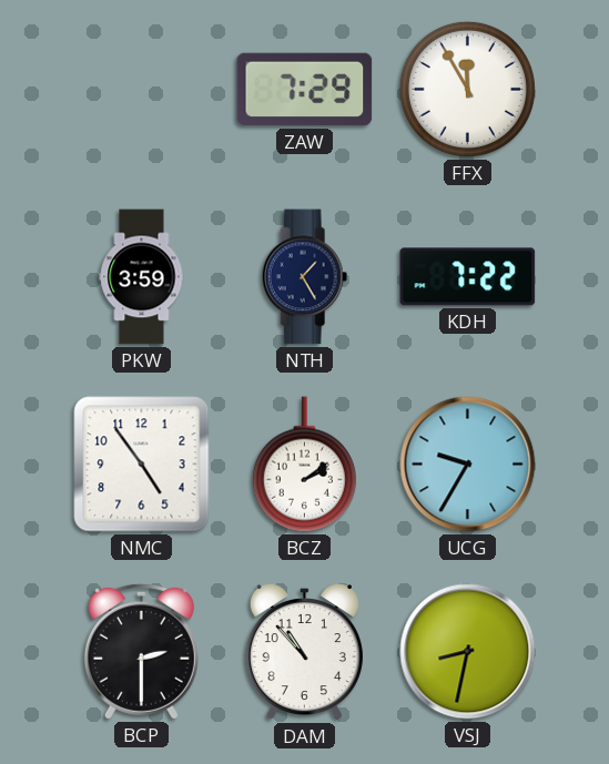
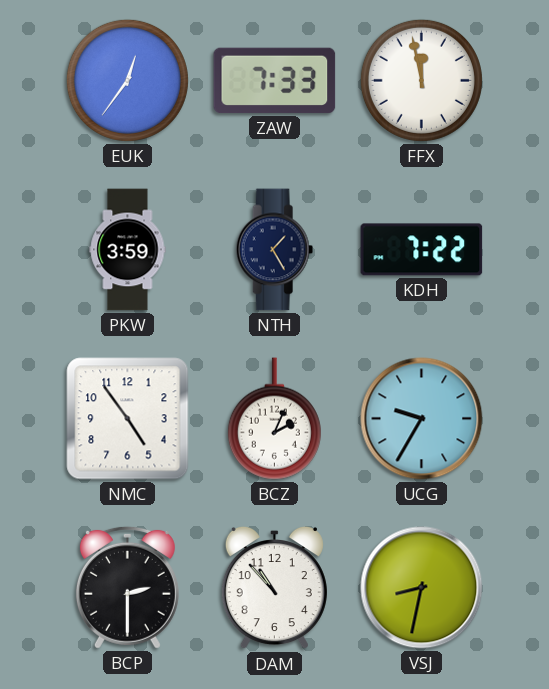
EUK: none -> 12:36
ZAW: 7:29 -> 7:33
FFX: 11:55 -> 11:58
BCZ: 2:09 -> 2:04
